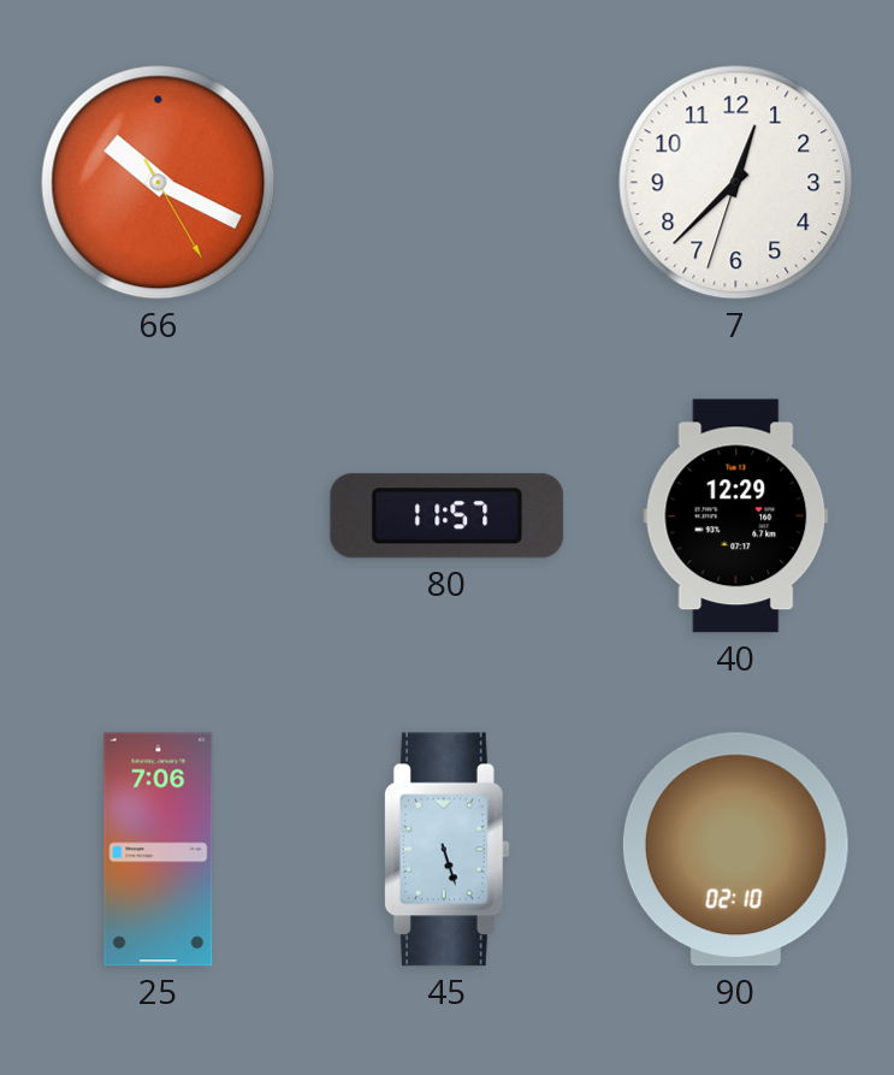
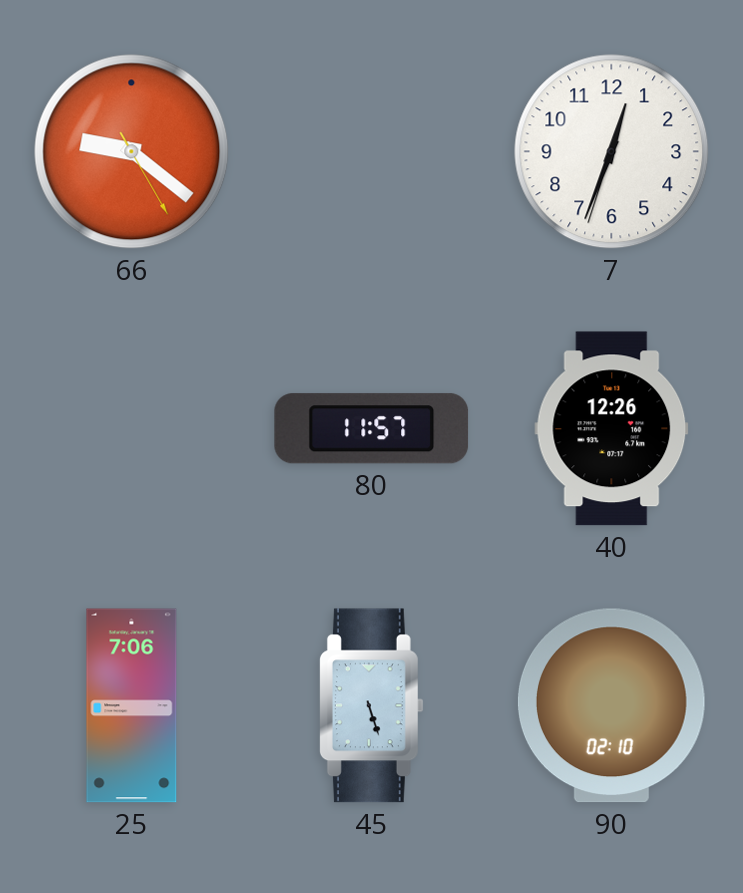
66: 10:19 -> 9:21
7: 12:37 -> 12:33
40: 12:29 -> 12:26
